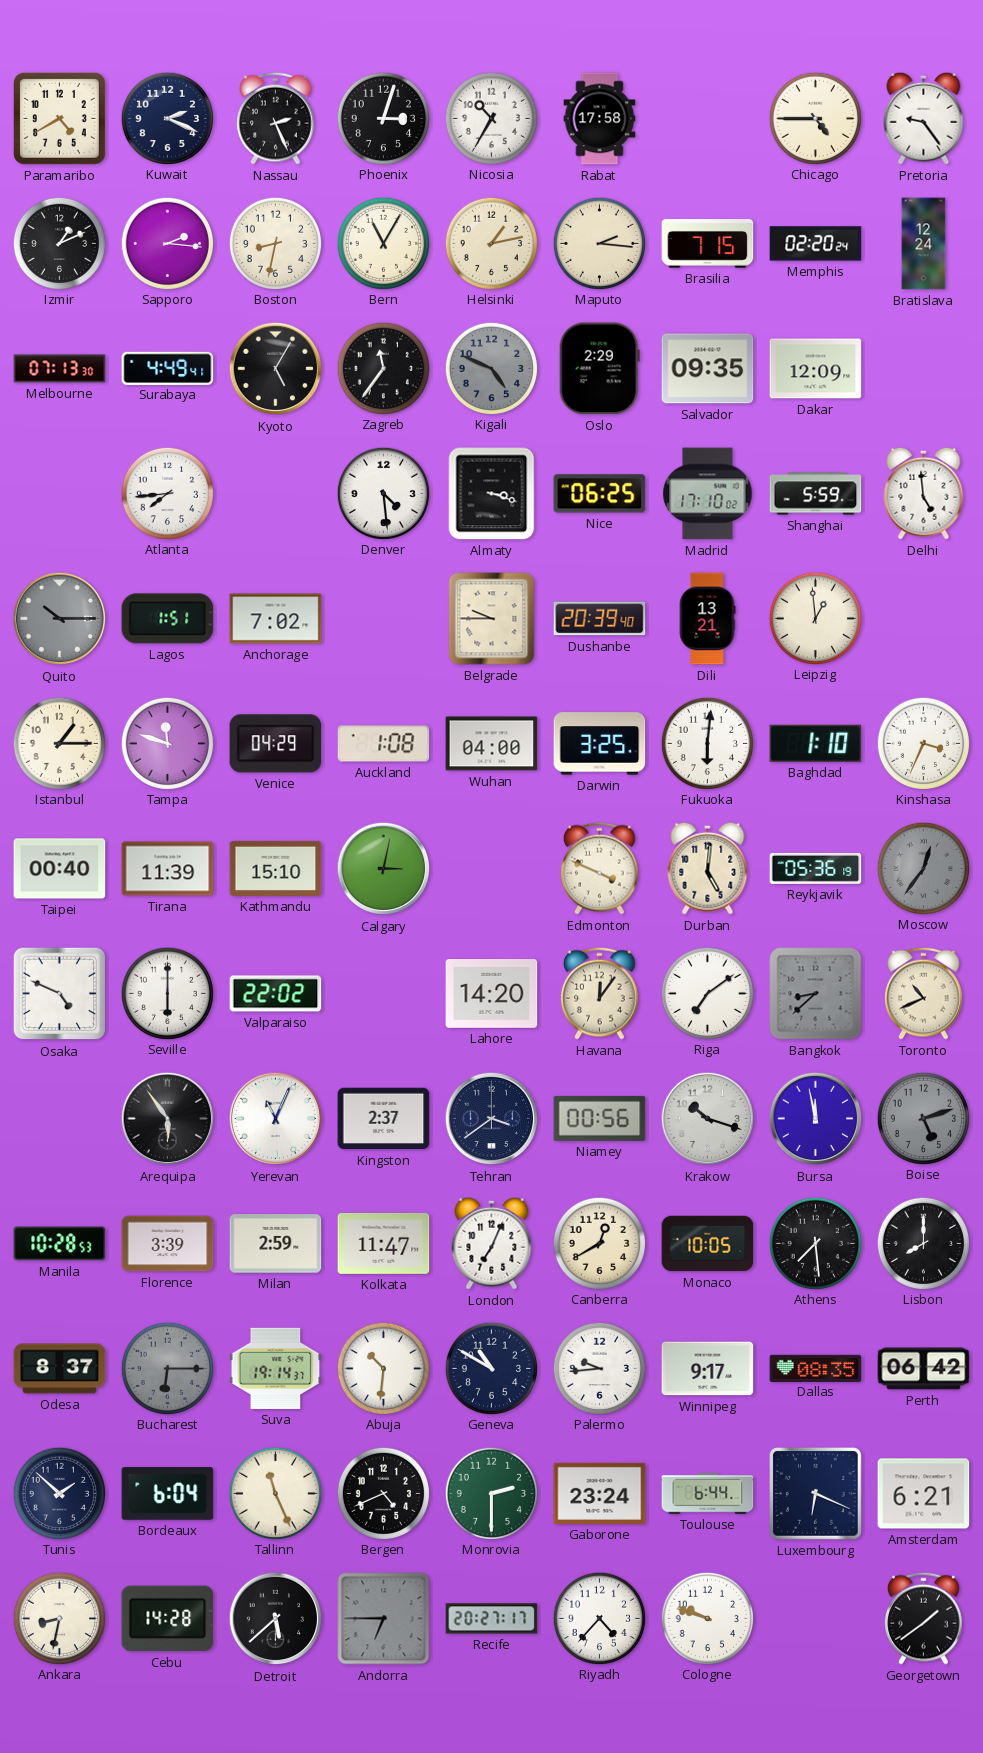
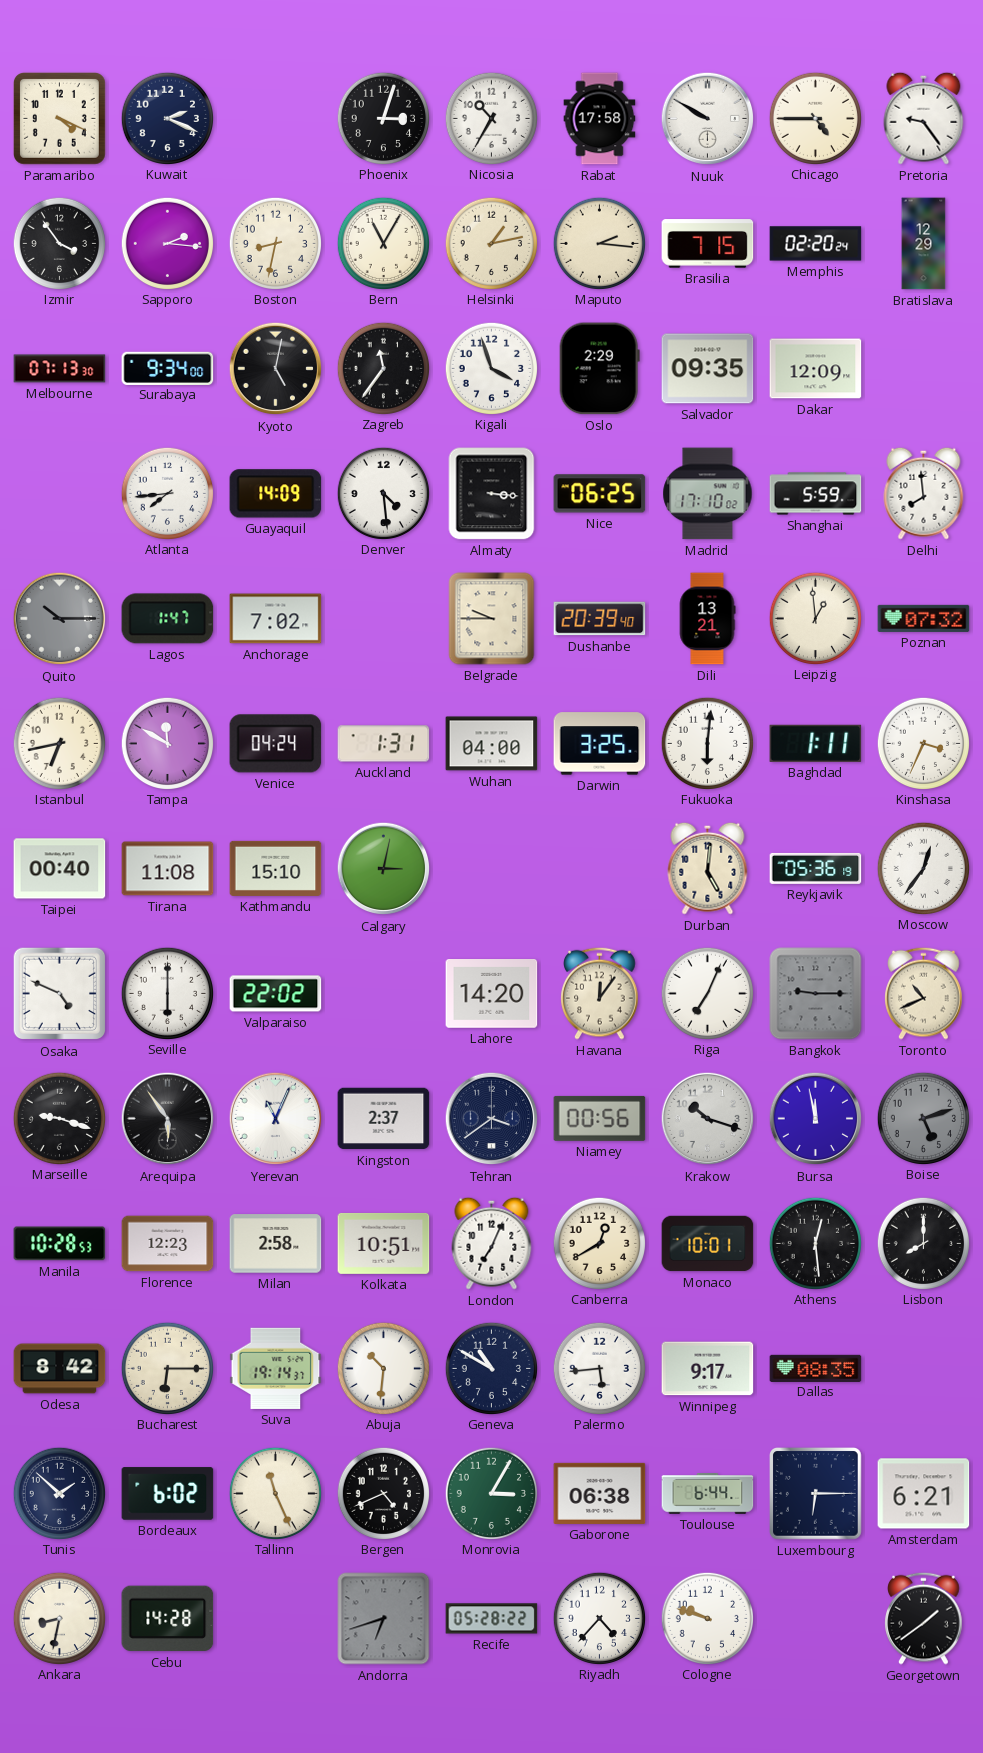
Paramaribo: 4:40 -> 4:19
Nassau: 2:26 -> none
Nuuk: none -> 9:50
Izmir: 1:11 -> 3:54
Bratislava: 12:24 -> 12:29
Surabaya: 4:49 -> 9:34
Kyoto: 5:05 -> 5:02
Kigali: 4:49 -> 3:57
Kigali dial: grey -> white
Guayaquil: none -> 14:09
Almaty: 3:18 -> 3:16
Delhi: 4:59 -> 7:59
Lagos: 1:51 -> 1:47
Poznan: none -> 07:32
Istanbul: 1:15 -> 6:43
Tampa: 11:48 -> 11:50
Venice: 04:29 -> 04:24
Auckland: 1:08 -> 1:31
Baghdad: 1:10 -> 1:11
Tirana: 11:39 -> 11:08
Edmonton: 3:49 -> none
Moscow dial: grey -> white
Riga: 7:09 -> 7:04
Bangkok: 8:38 -> 9:15
Marseille: none -> 9:18
Florence: 3:39 -> 12:23
Milan: 2:59 -> 2:58
Kolkata: 11:47 -> 10:51
Monaco: 10:05 -> 10:01
Athens: 7:29 -> 12:29
Odesa: 8:37 -> 8:42
Bucharest dial: grey -> cream
Palermo: 9:44 -> 5:44
Perth: 06:42 -> none
Bordeaux: 6:04 -> 6:02
Monrovia: 2:30 -> 3:05
Gaborone: 23:24 -> 06:38
Luxembourg: 6:19 -> 6:15
Detroit: 5:38 -> none
Andorra: 6:45 -> 6:42
Recife: 20:27 -> 05:28
